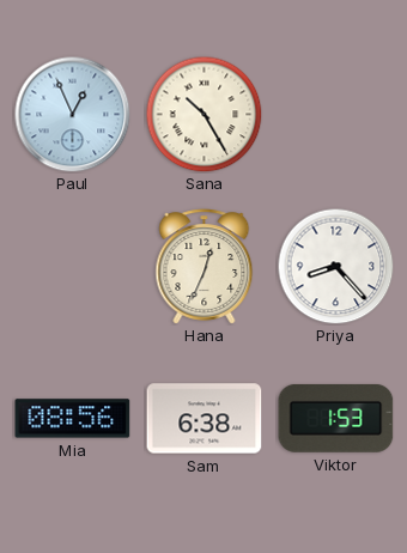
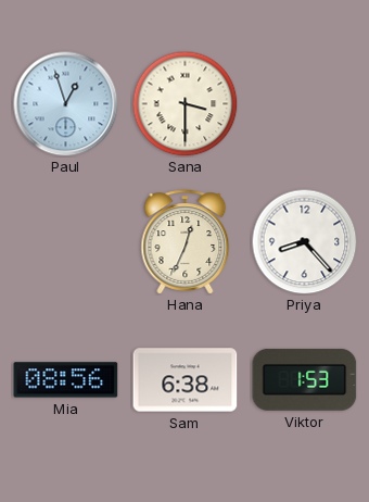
Paul: 12:56 -> 12:57
Sana: 10:25 -> 3:30
